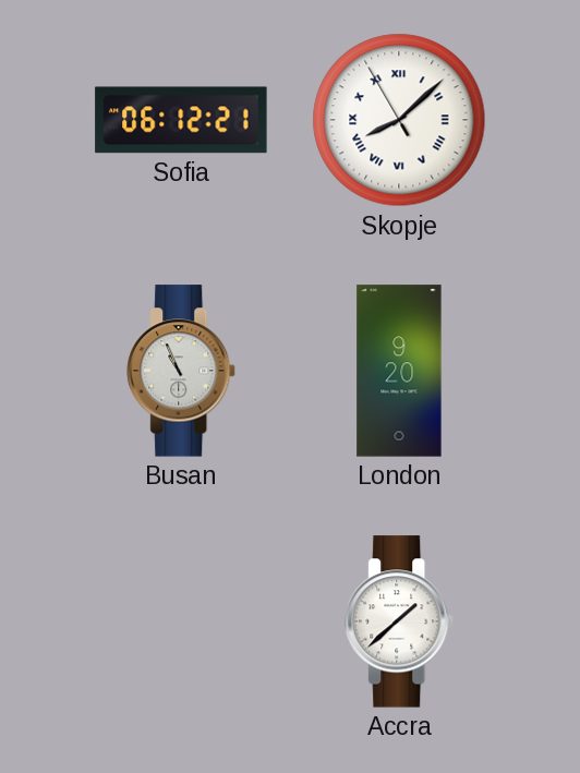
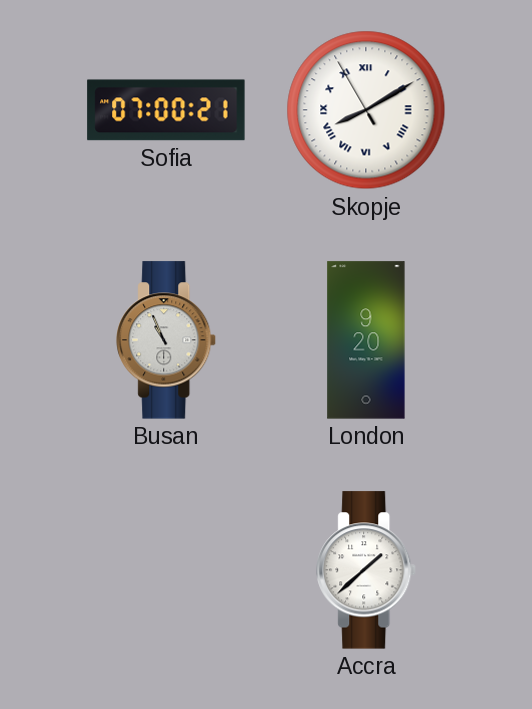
Sofia: 06:12 -> 07:00
Skopje: 8:07 -> 8:09
